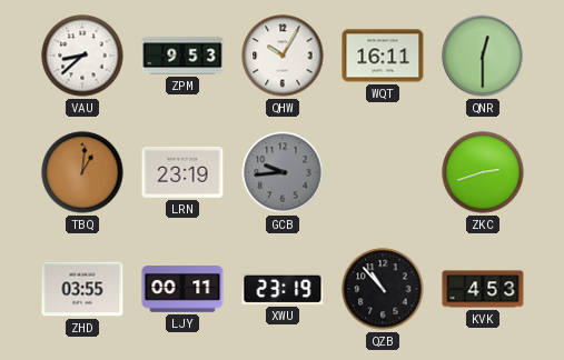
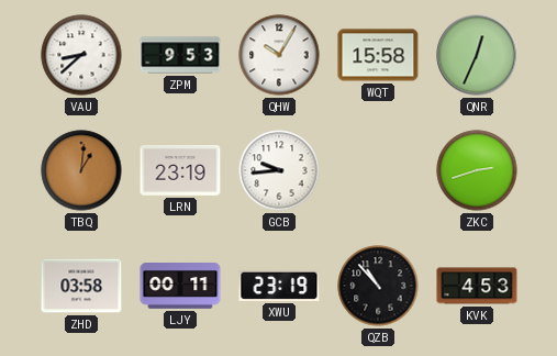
WQT: 16:11 -> 15:58
QNR: 12:30 -> 12:34
GCB dial: grey -> white
ZHD: 03:55 -> 03:58
